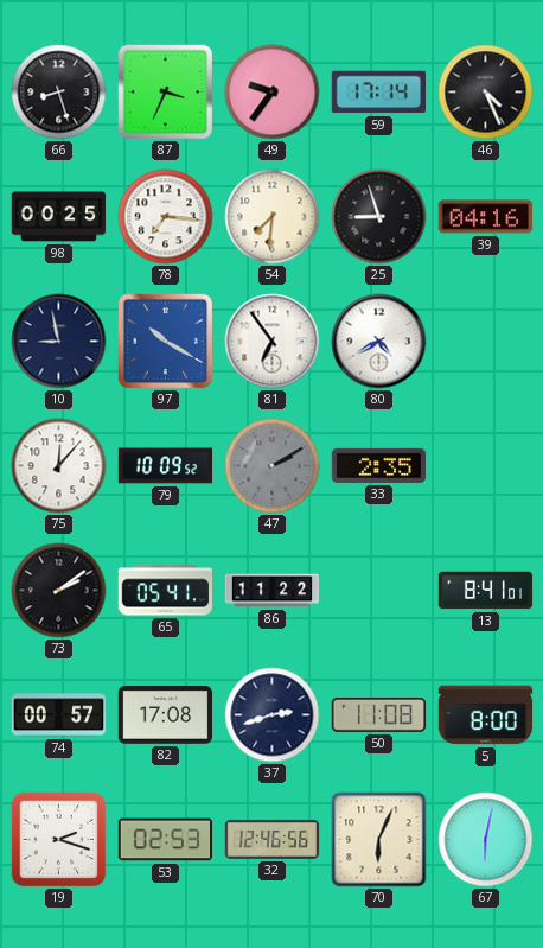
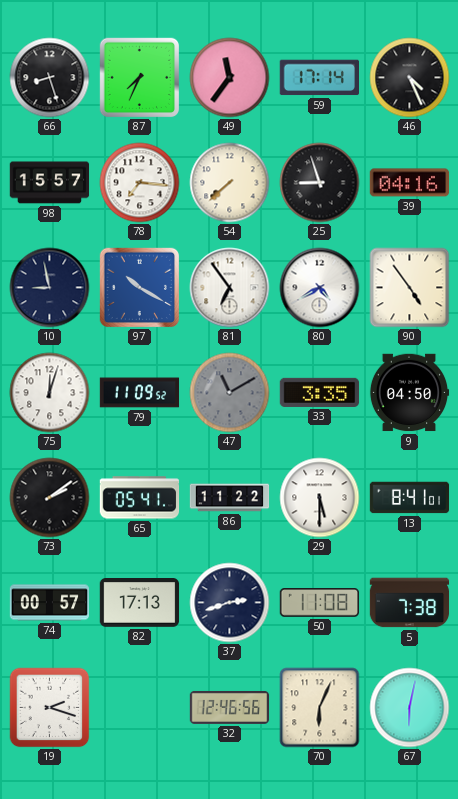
87: 3:34 -> 7:34
49: 9:36 -> 11:36
98: 00:25 -> 15:57
54: 7:31 -> 7:38
90: none -> 4:54
75: 12:07 -> 12:03
79: 10:09 -> 11:09
47: 2:10 -> 11:10
33: 2:35 -> 3:35
9: none -> 04:50
29: none -> 5:30
82: 17:08 -> 17:13
5: 8:00 -> 7:38
53: 02:53 -> none
